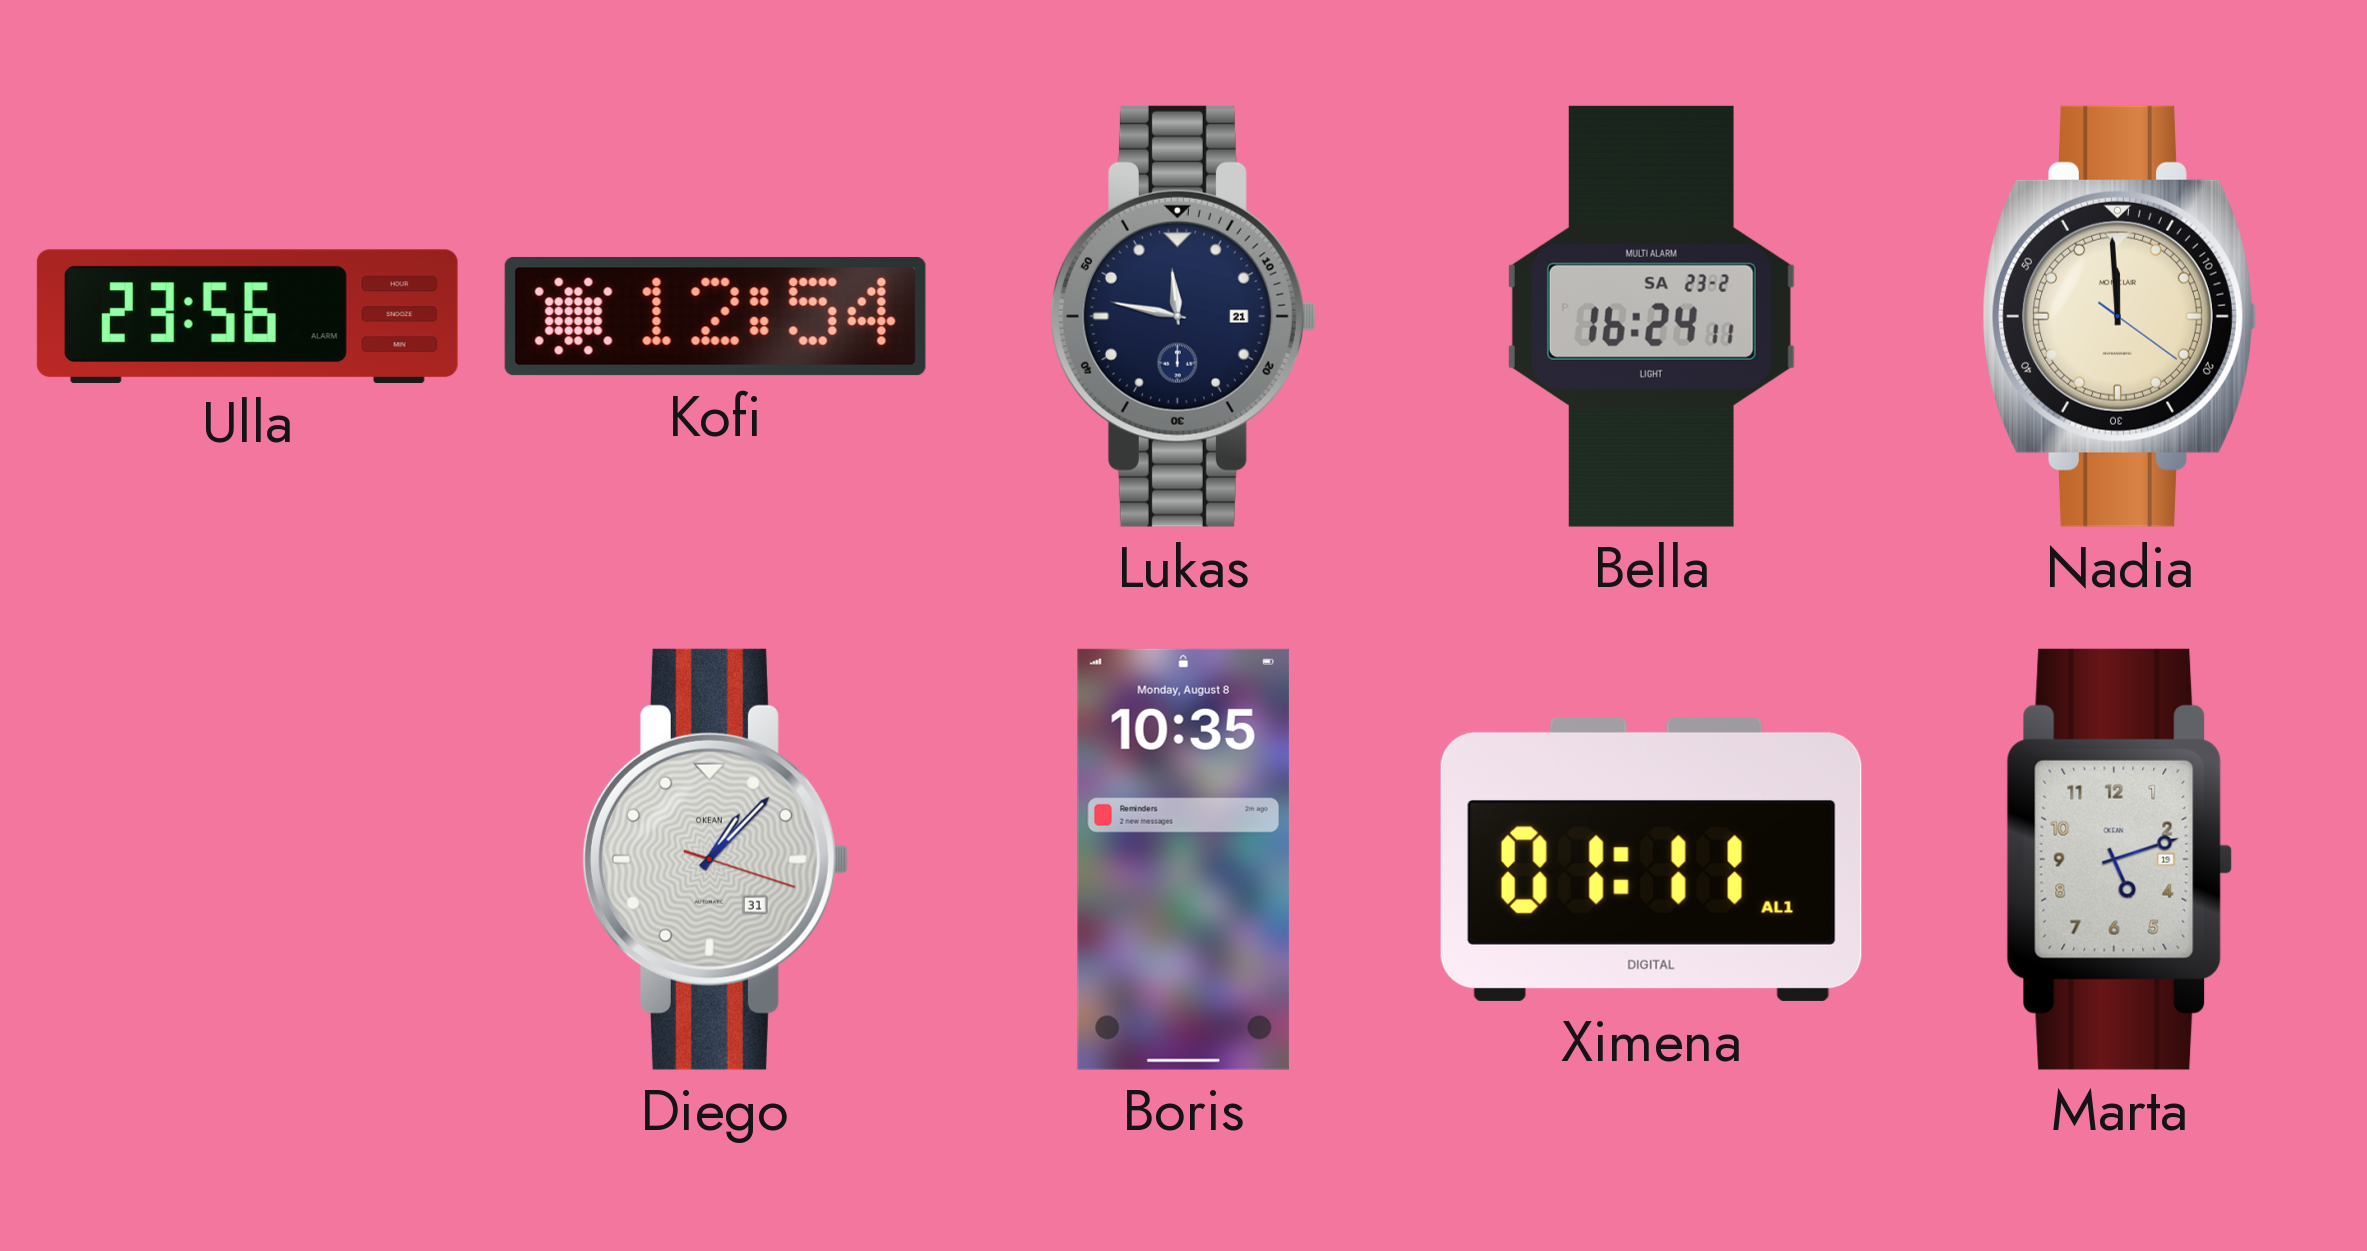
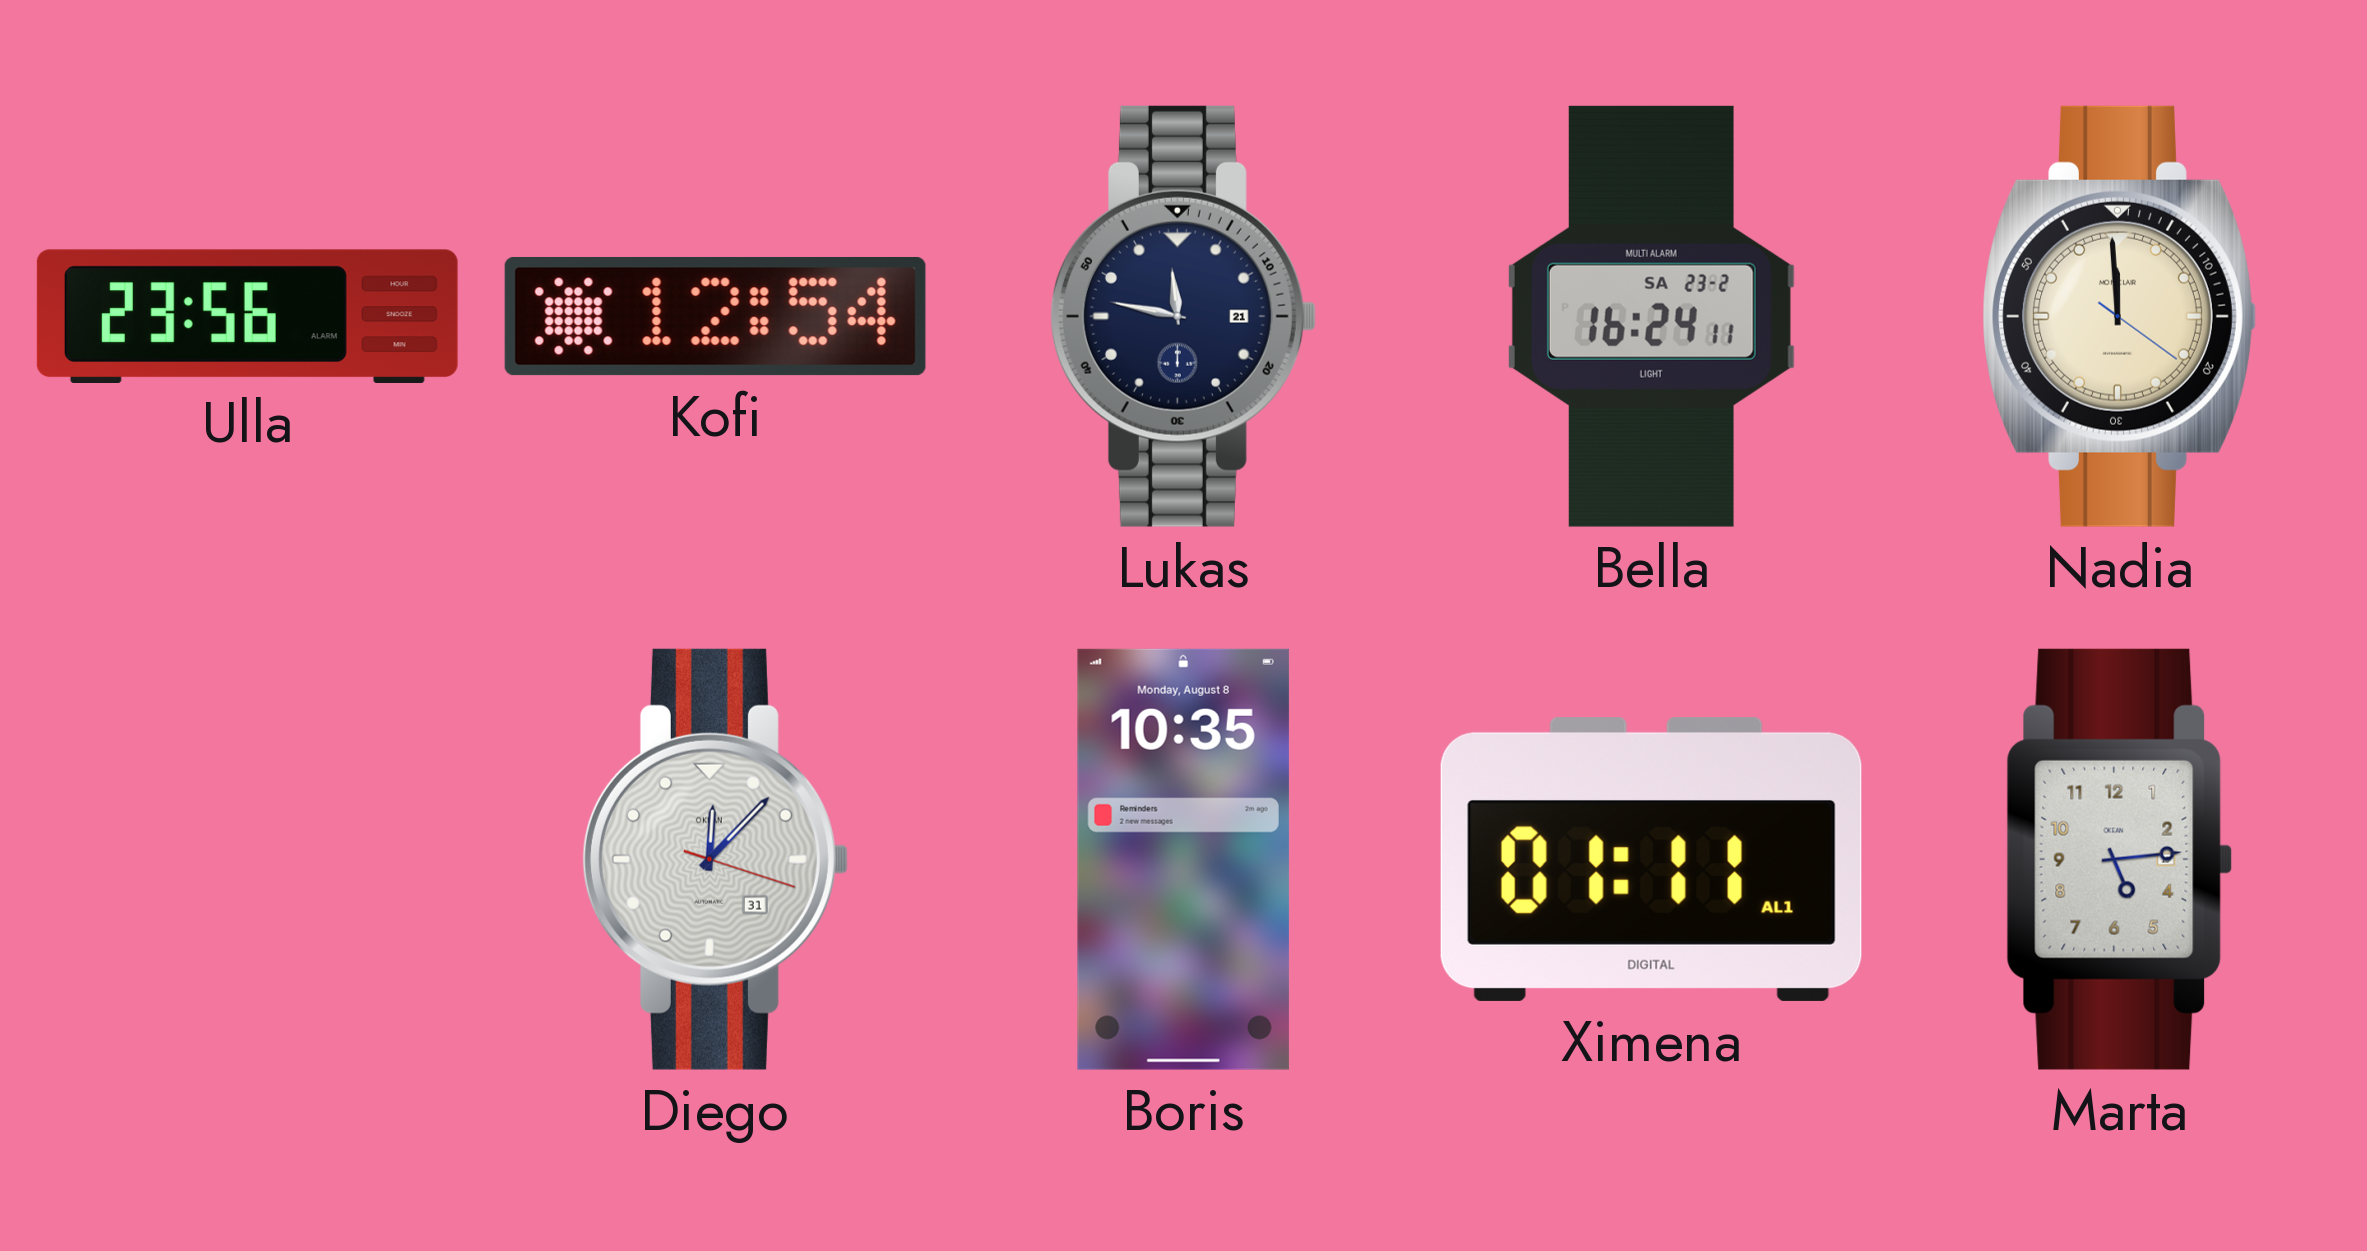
Diego: 1:07 -> 12:07
Marta: 5:12 -> 5:14
